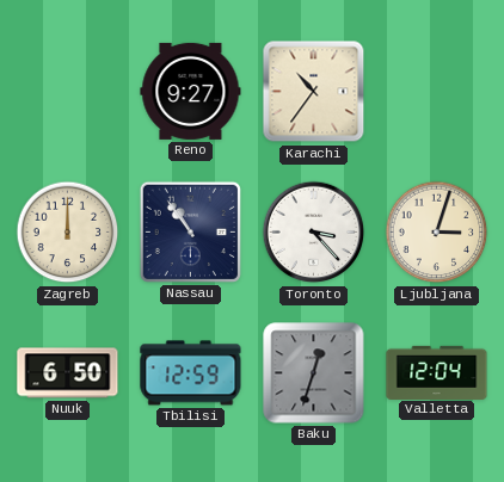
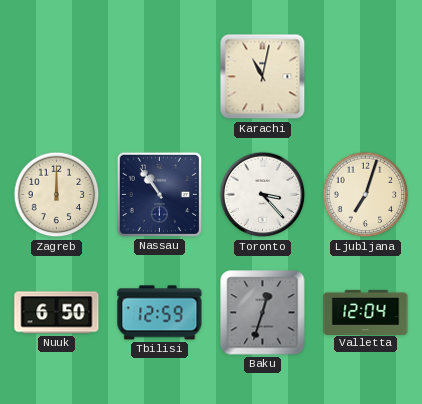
Reno: 9:27 -> none
Karachi: 10:36 -> 11:02
Ljubljana: 3:03 -> 7:03
